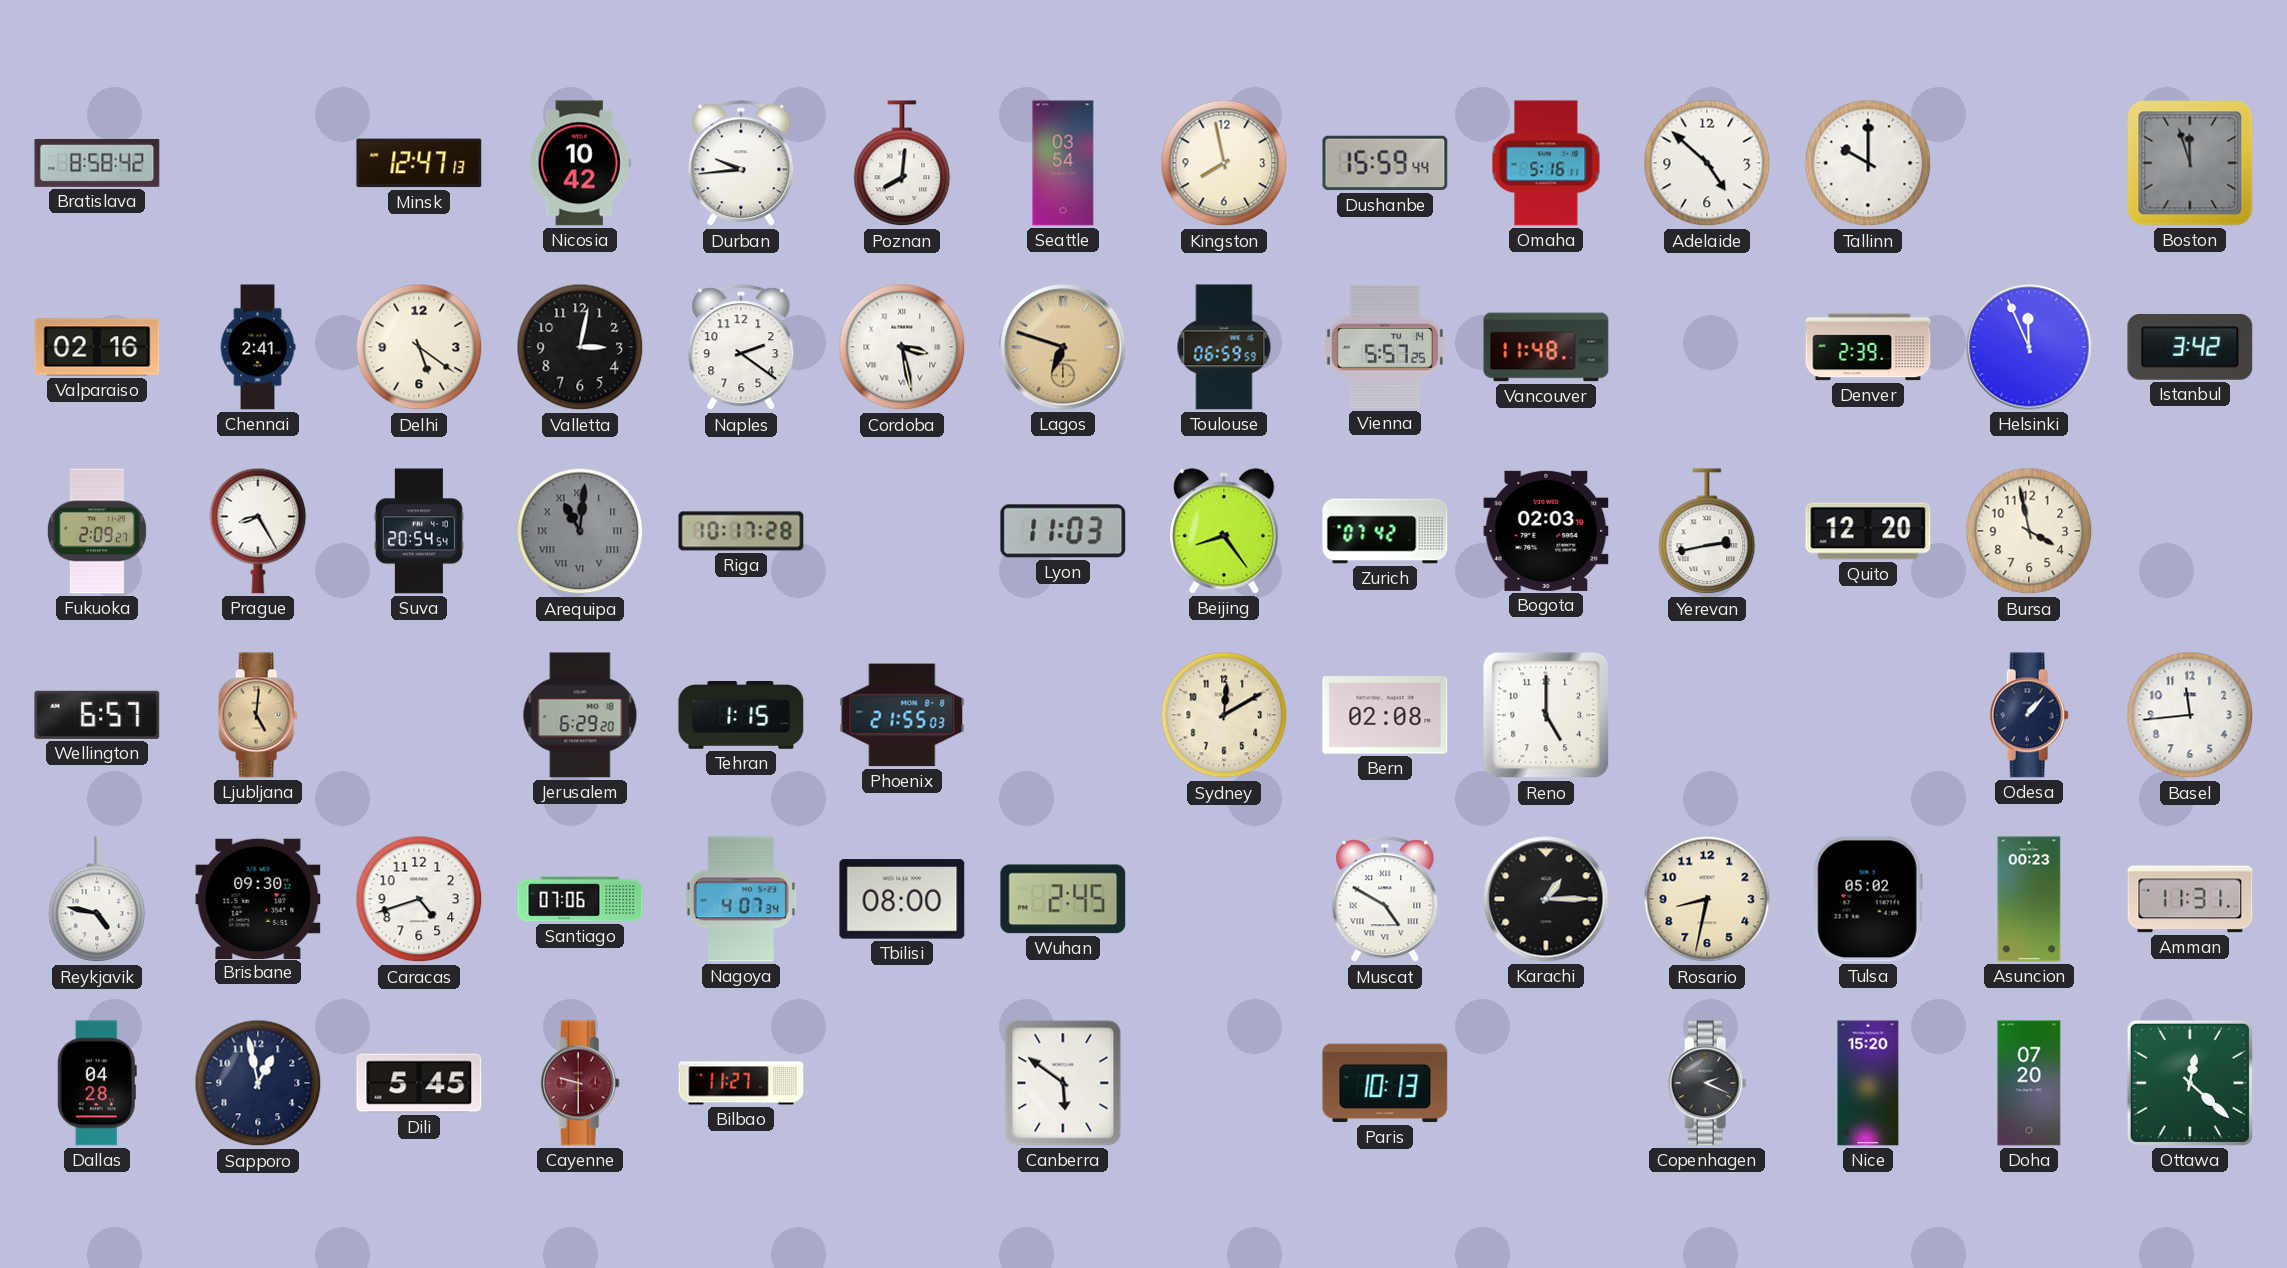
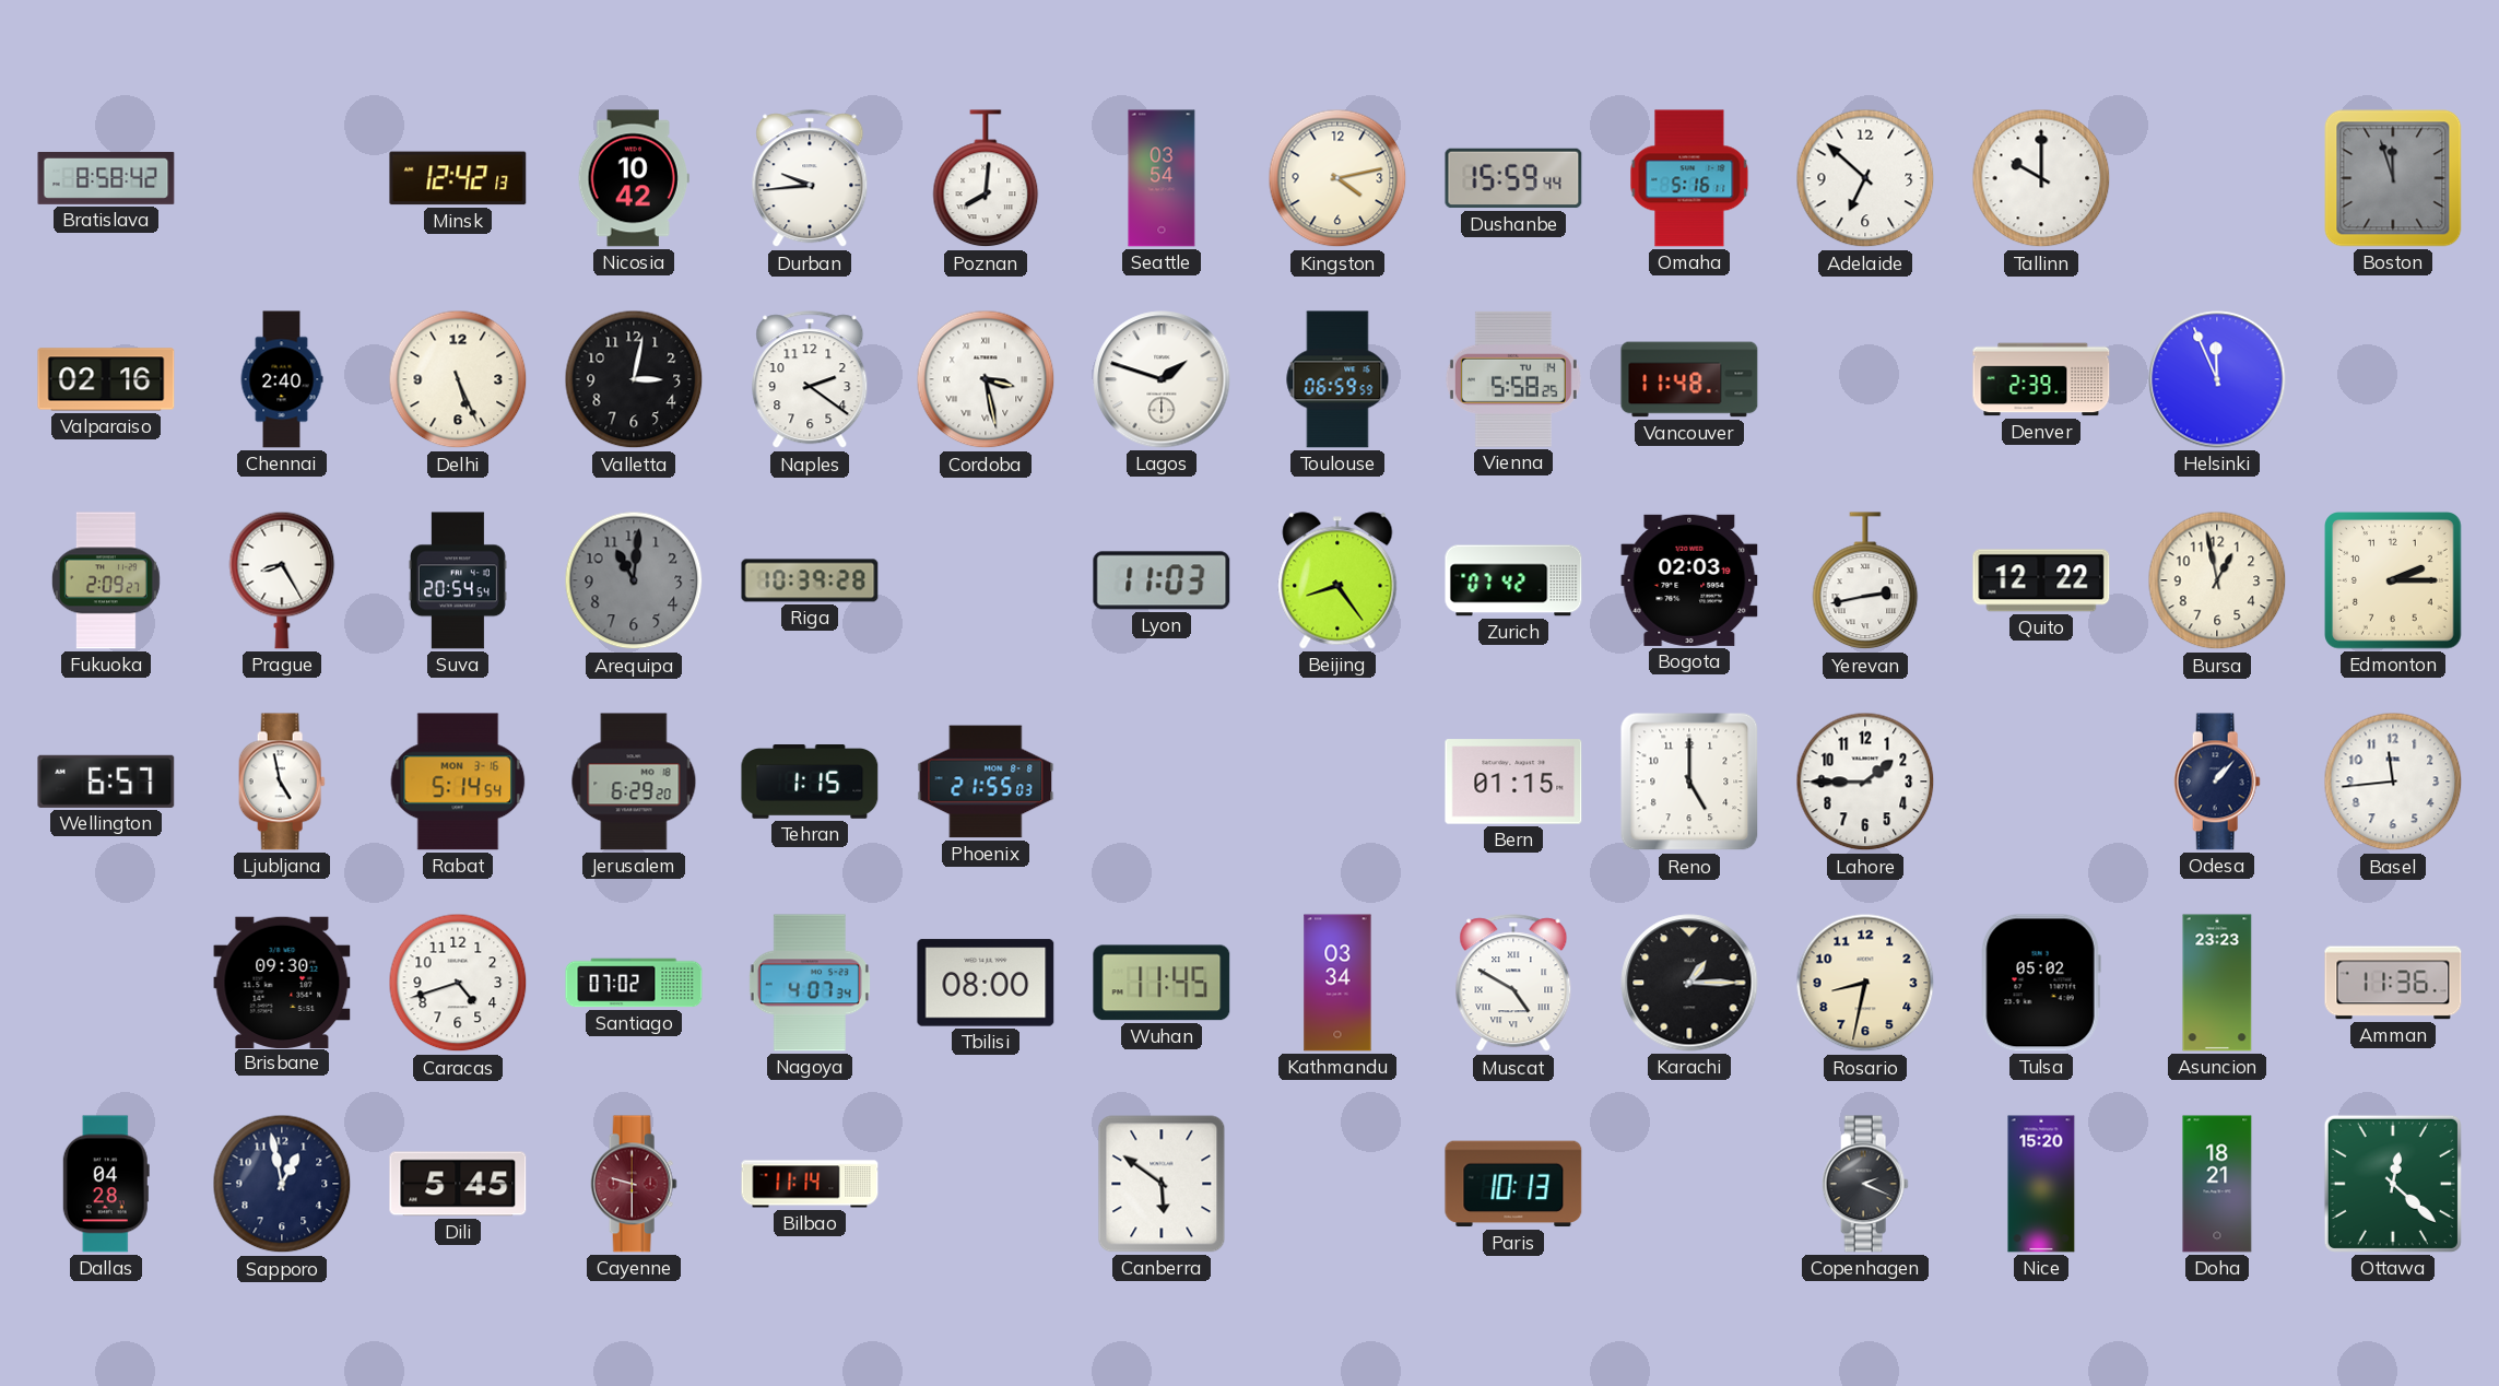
Minsk: 12:47 -> 12:42
Kingston: 7:58 -> 4:13
Adelaide: 4:52 -> 6:52
Chennai: 2:41 -> 2:40
Delhi: 5:21 -> 5:26
Lagos: 6:48 -> 1:48
Lagos dial: champagne -> white
Vienna: 5:57 -> 5:58
Istanbul: 3:42 -> none
Arequipa numerals: Roman -> Arabic
Riga: 10:17 -> 10:39
Quito: 12:20 -> 12:22
Bursa: 3:58 -> 12:58
Edmonton: none -> 2:15
Ljubljana: 5:01 -> 4:58
Ljubljana dial: champagne -> white
Rabat: none -> 5:14
Sydney: 12:10 -> none
Bern: 02:08 -> 01:15
Lahore: none -> 1:45
Reykjavik: 4:47 -> none
Santiago: 07:06 -> 07:02
Wuhan: 2:45 -> 11:45
Kathmandu: none -> 03:34
Asuncion: 00:23 -> 23:23
Amman: 11:31 -> 11:36
Bilbao: 11:27 -> 11:14
Doha: 07:20 -> 18:21
